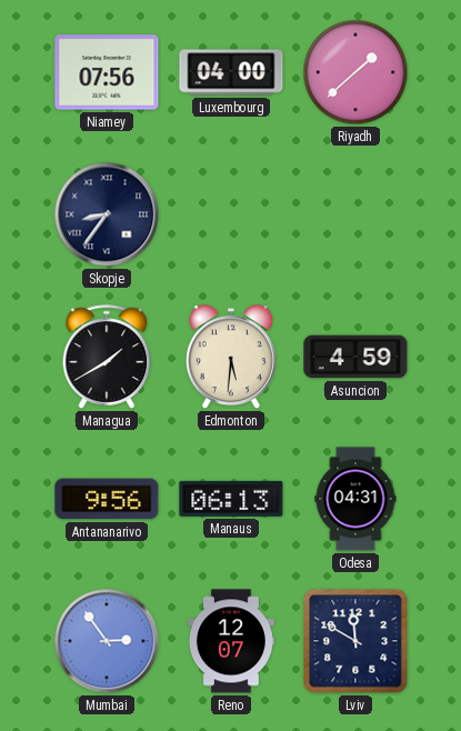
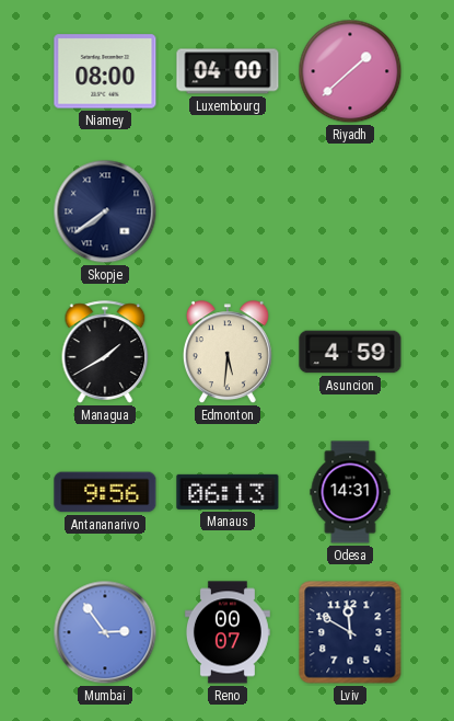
Niamey: 07:56 -> 08:00
Skopje: 8:36 -> 7:39
Odesa: 04:31 -> 14:31
Reno: 12:07 -> 00:07
